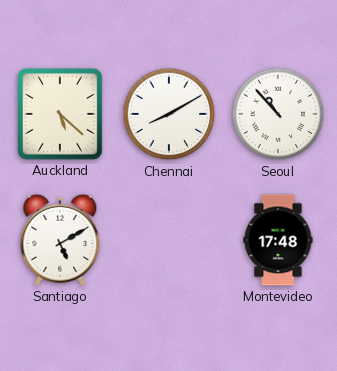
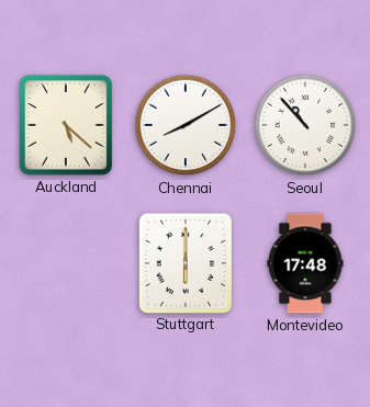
Santiago: 5:10 -> none
Stuttgart: none -> 6:00
